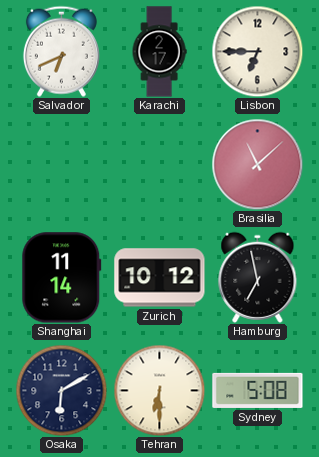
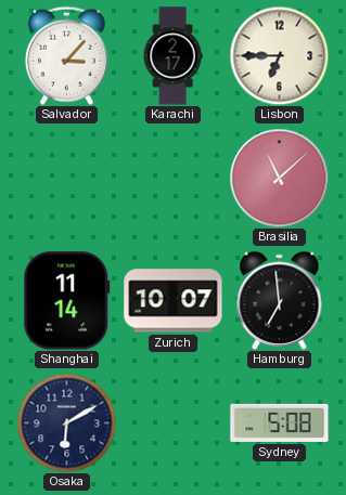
Salvador: 6:41 -> 3:07
Zurich: 10:12 -> 10:07
Hamburg: 6:58 -> 6:59
Tehran: 6:30 -> none
